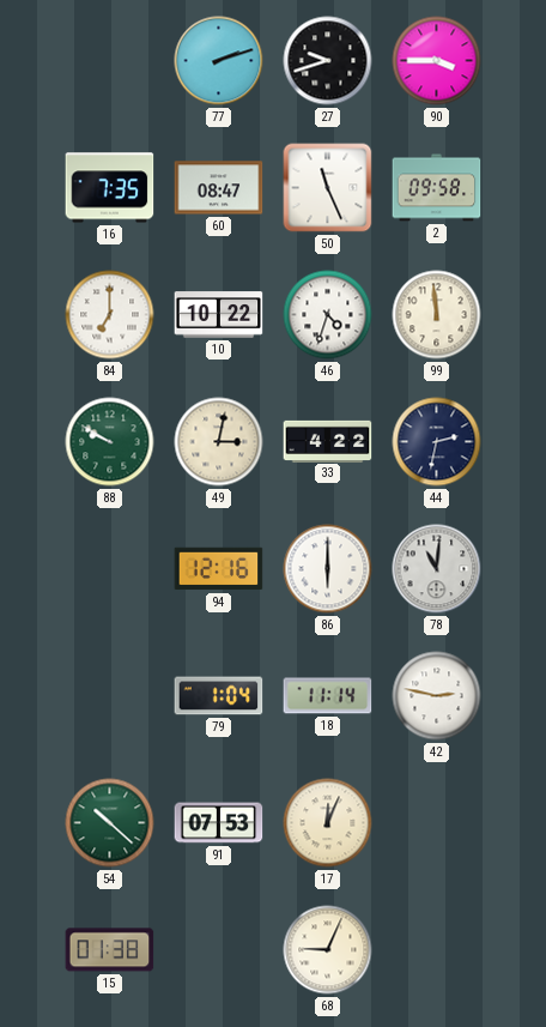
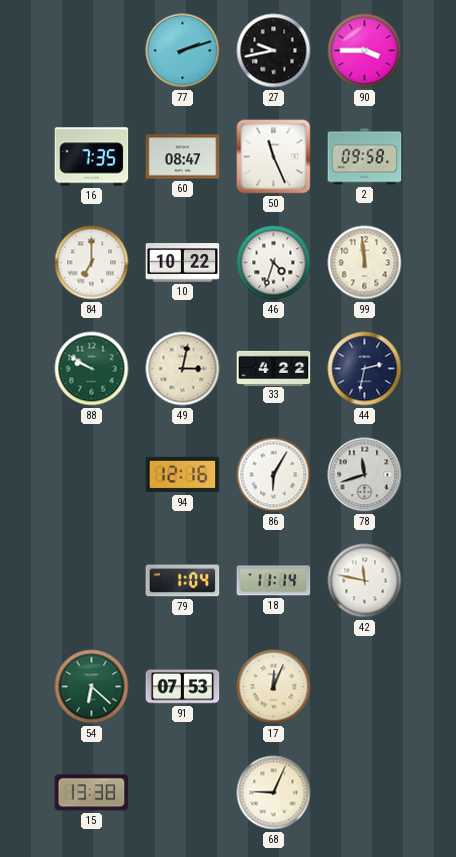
27: 9:42 -> 9:43
86: 6:00 -> 6:05
78: 11:01 -> 11:42
42: 2:47 -> 11:47
54: 10:22 -> 6:22
15: 01:38 -> 13:38
